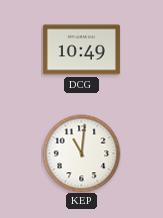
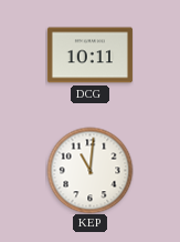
DCG: 10:49 -> 10:11
